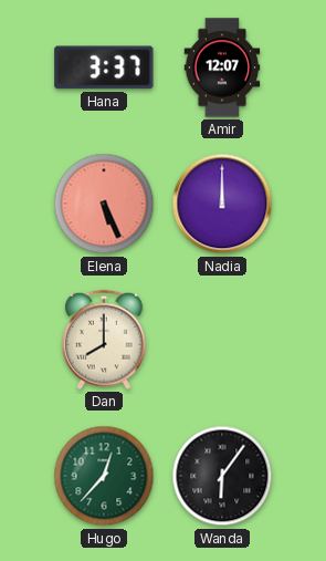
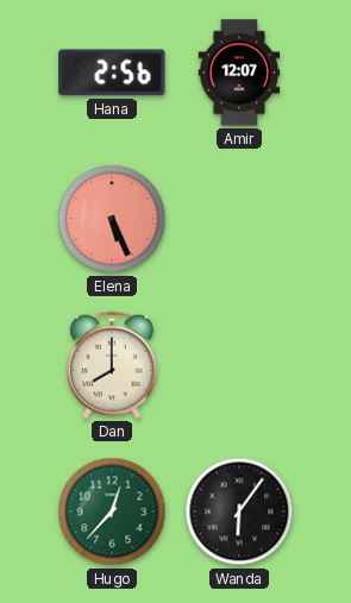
Hana: 3:37 -> 2:56
Nadia: 12:00 -> none
